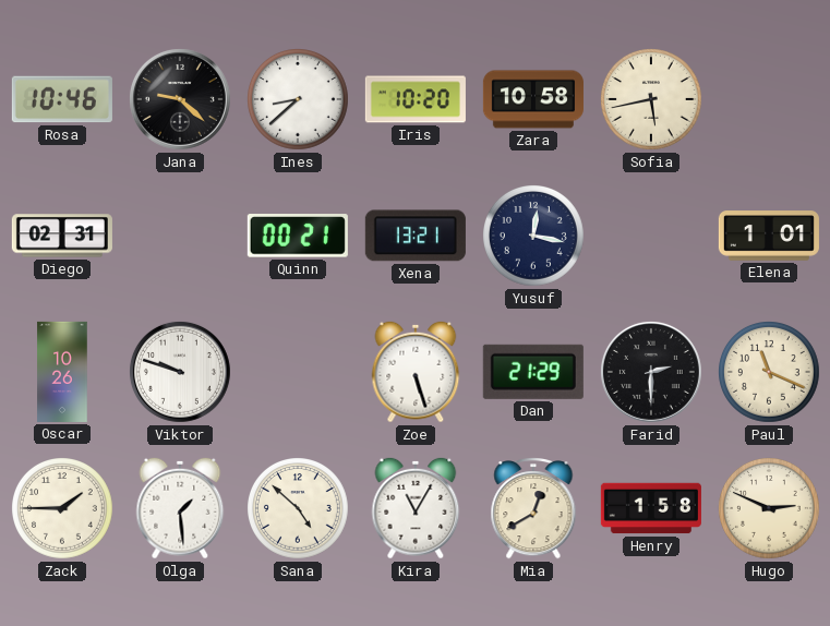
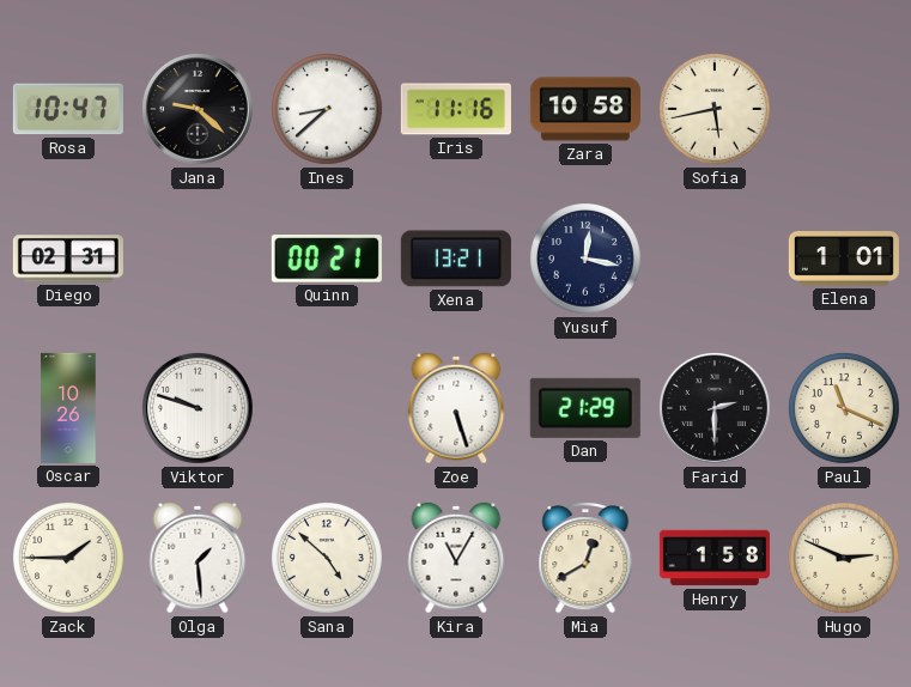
Rosa: 10:46 -> 10:47
Iris: 10:20 -> 11:16
